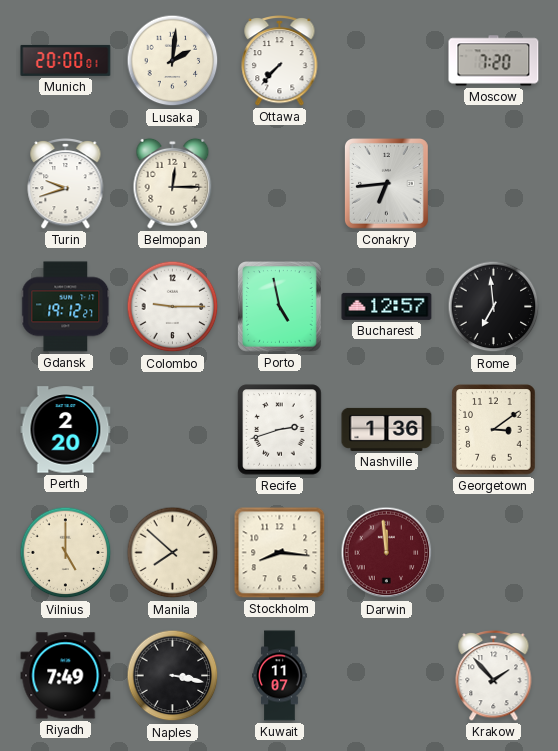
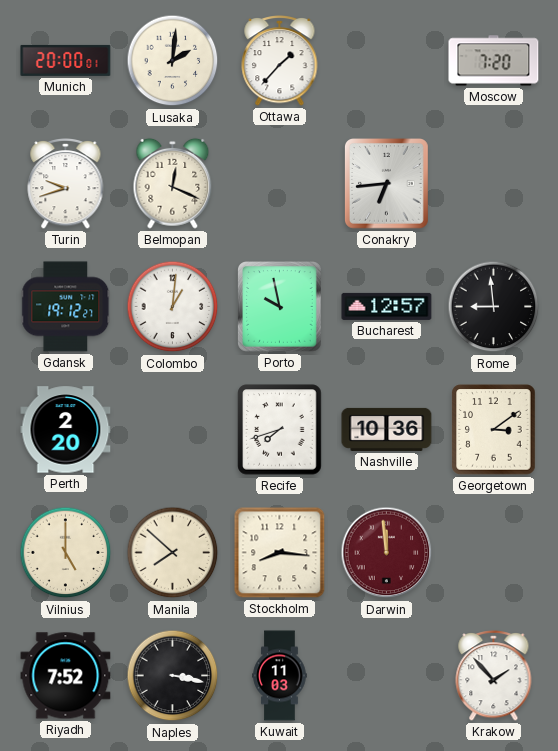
Ottawa: 7:37 -> 1:37
Belmopan: 12:15 -> 12:19
Colombo: 9:15 -> 1:01
Porto: 4:58 -> 9:58
Rome: 6:59 -> 8:59
Recife: 2:42 -> 7:42
Nashville: 1:36 -> 10:36
Riyadh: 7:49 -> 7:52
Kuwait: 11:07 -> 11:03
